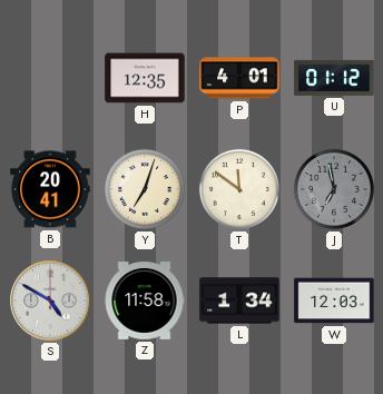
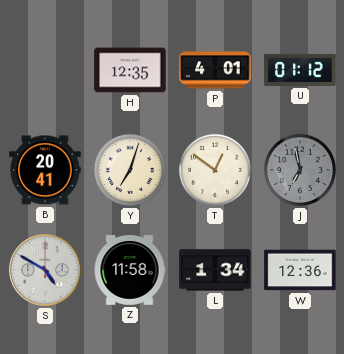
T: 11:51 -> 12:51
W: 12:03 -> 12:36
